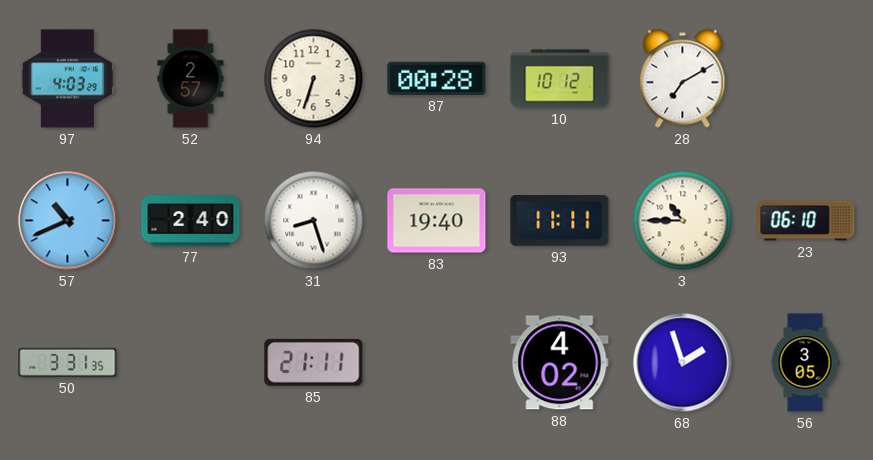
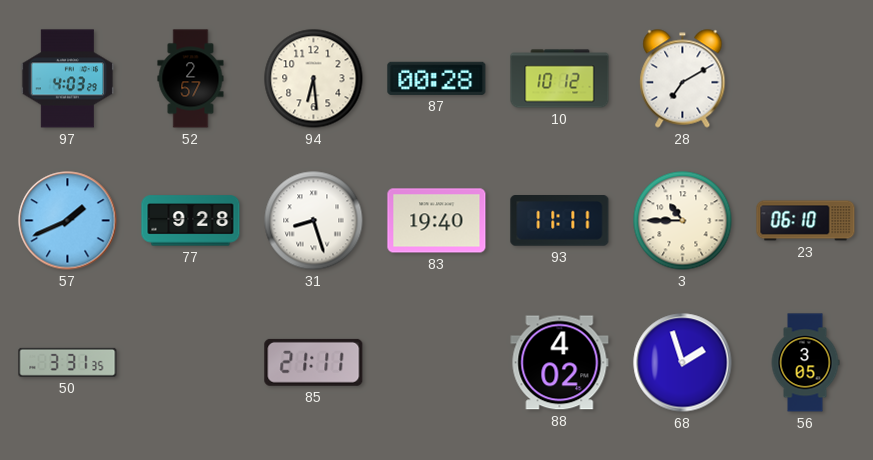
94: 6:33 -> 6:29
57: 10:41 -> 1:41
77: 2:40 -> 9:28
